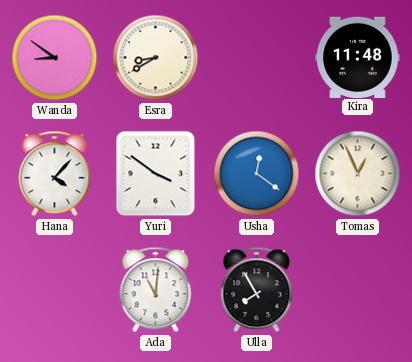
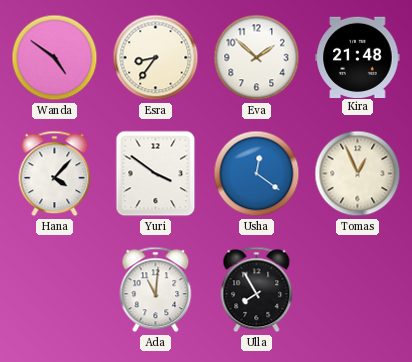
Wanda: 8:51 -> 4:51
Esra: 8:40 -> 8:36
Eva: none -> 1:52
Kira: 11:48 -> 21:48
